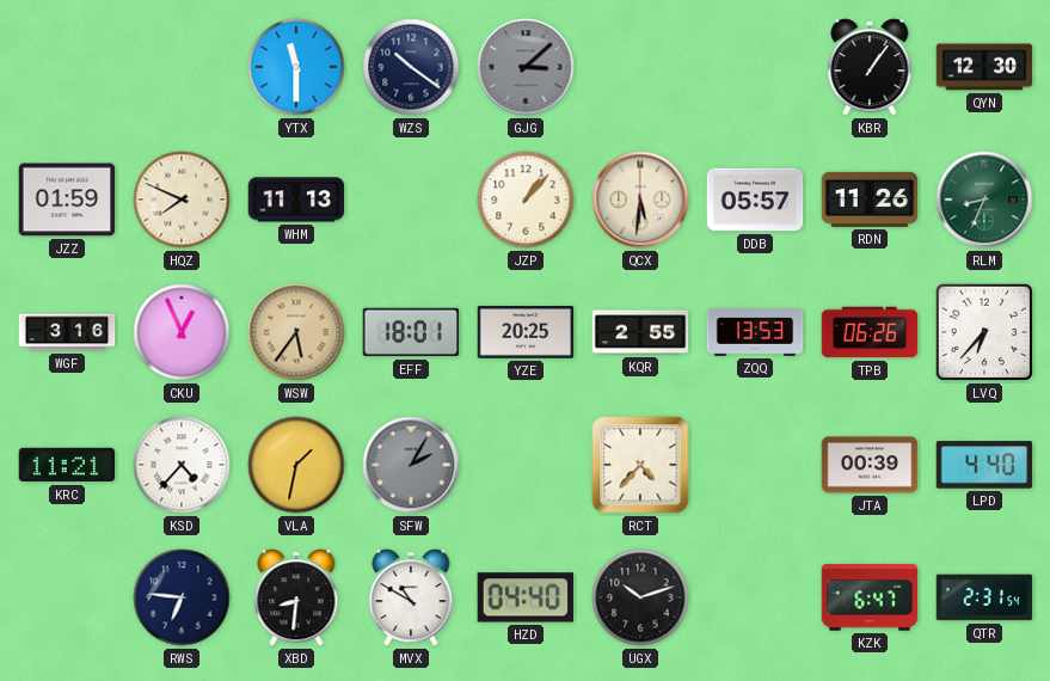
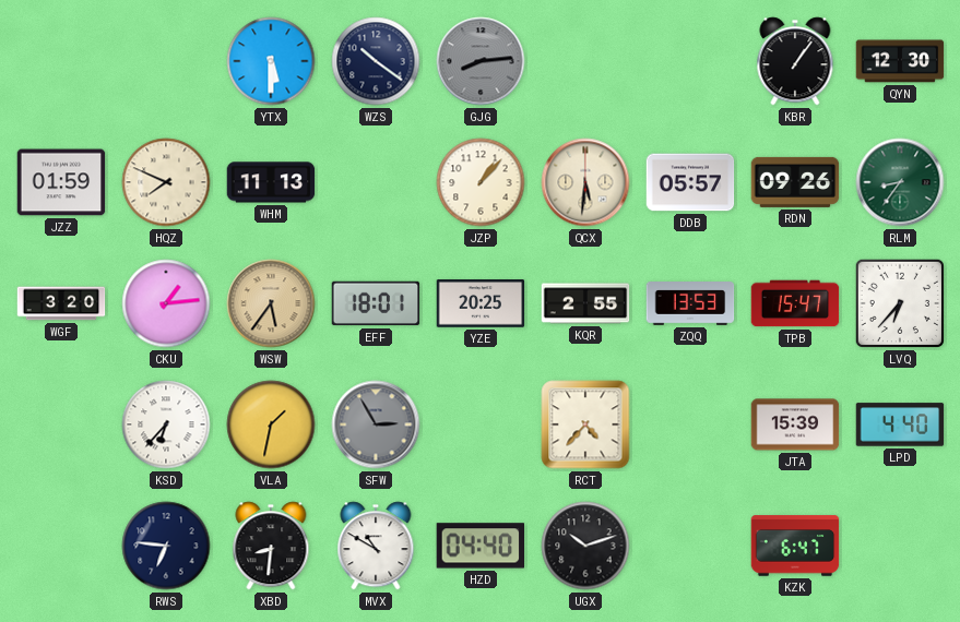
YTX: 11:30 -> 5:30
GJG: 3:08 -> 8:14
RDN: 11:26 -> 09:26
RLM: 8:34 -> 8:36
WGF: 3:16 -> 3:20
CKU: 12:56 -> 1:14
TPB: 06:26 -> 15:47
KRC: 11:21 -> none
KSD: 4:37 -> 6:37
SFW: 2:05 -> 2:55
JTA: 00:39 -> 15:39
QTR: 2:31 -> none
